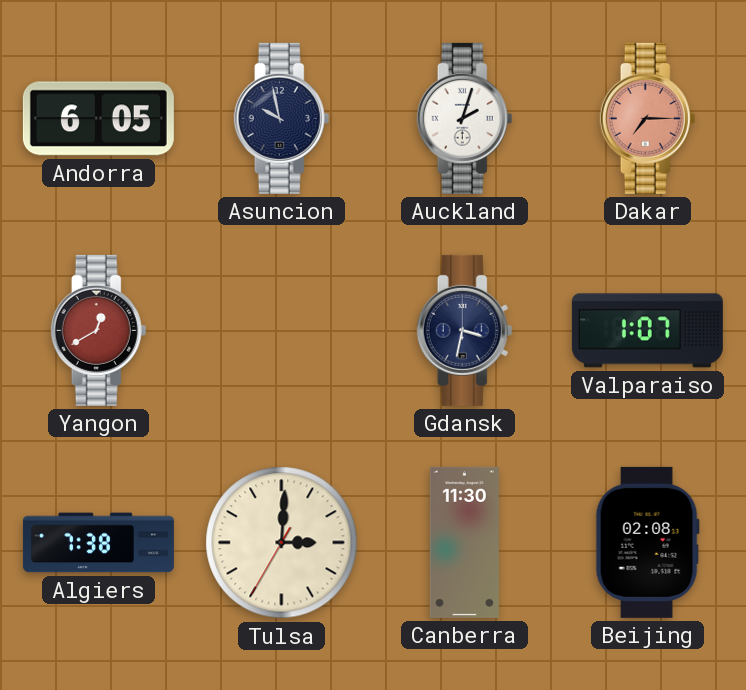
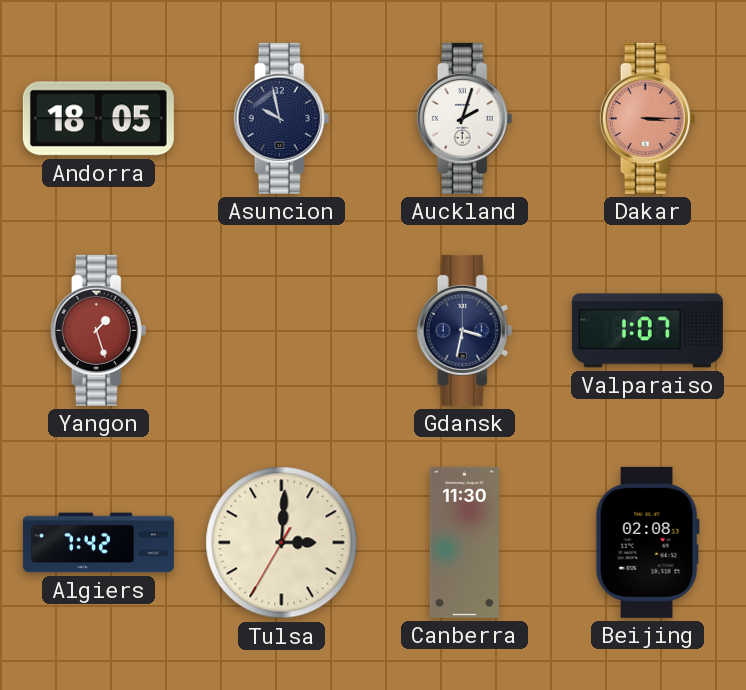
Andorra: 6:05 -> 18:05
Dakar: 7:15 -> 3:15
Yangon: 12:40 -> 1:27
Algiers: 7:38 -> 7:42
